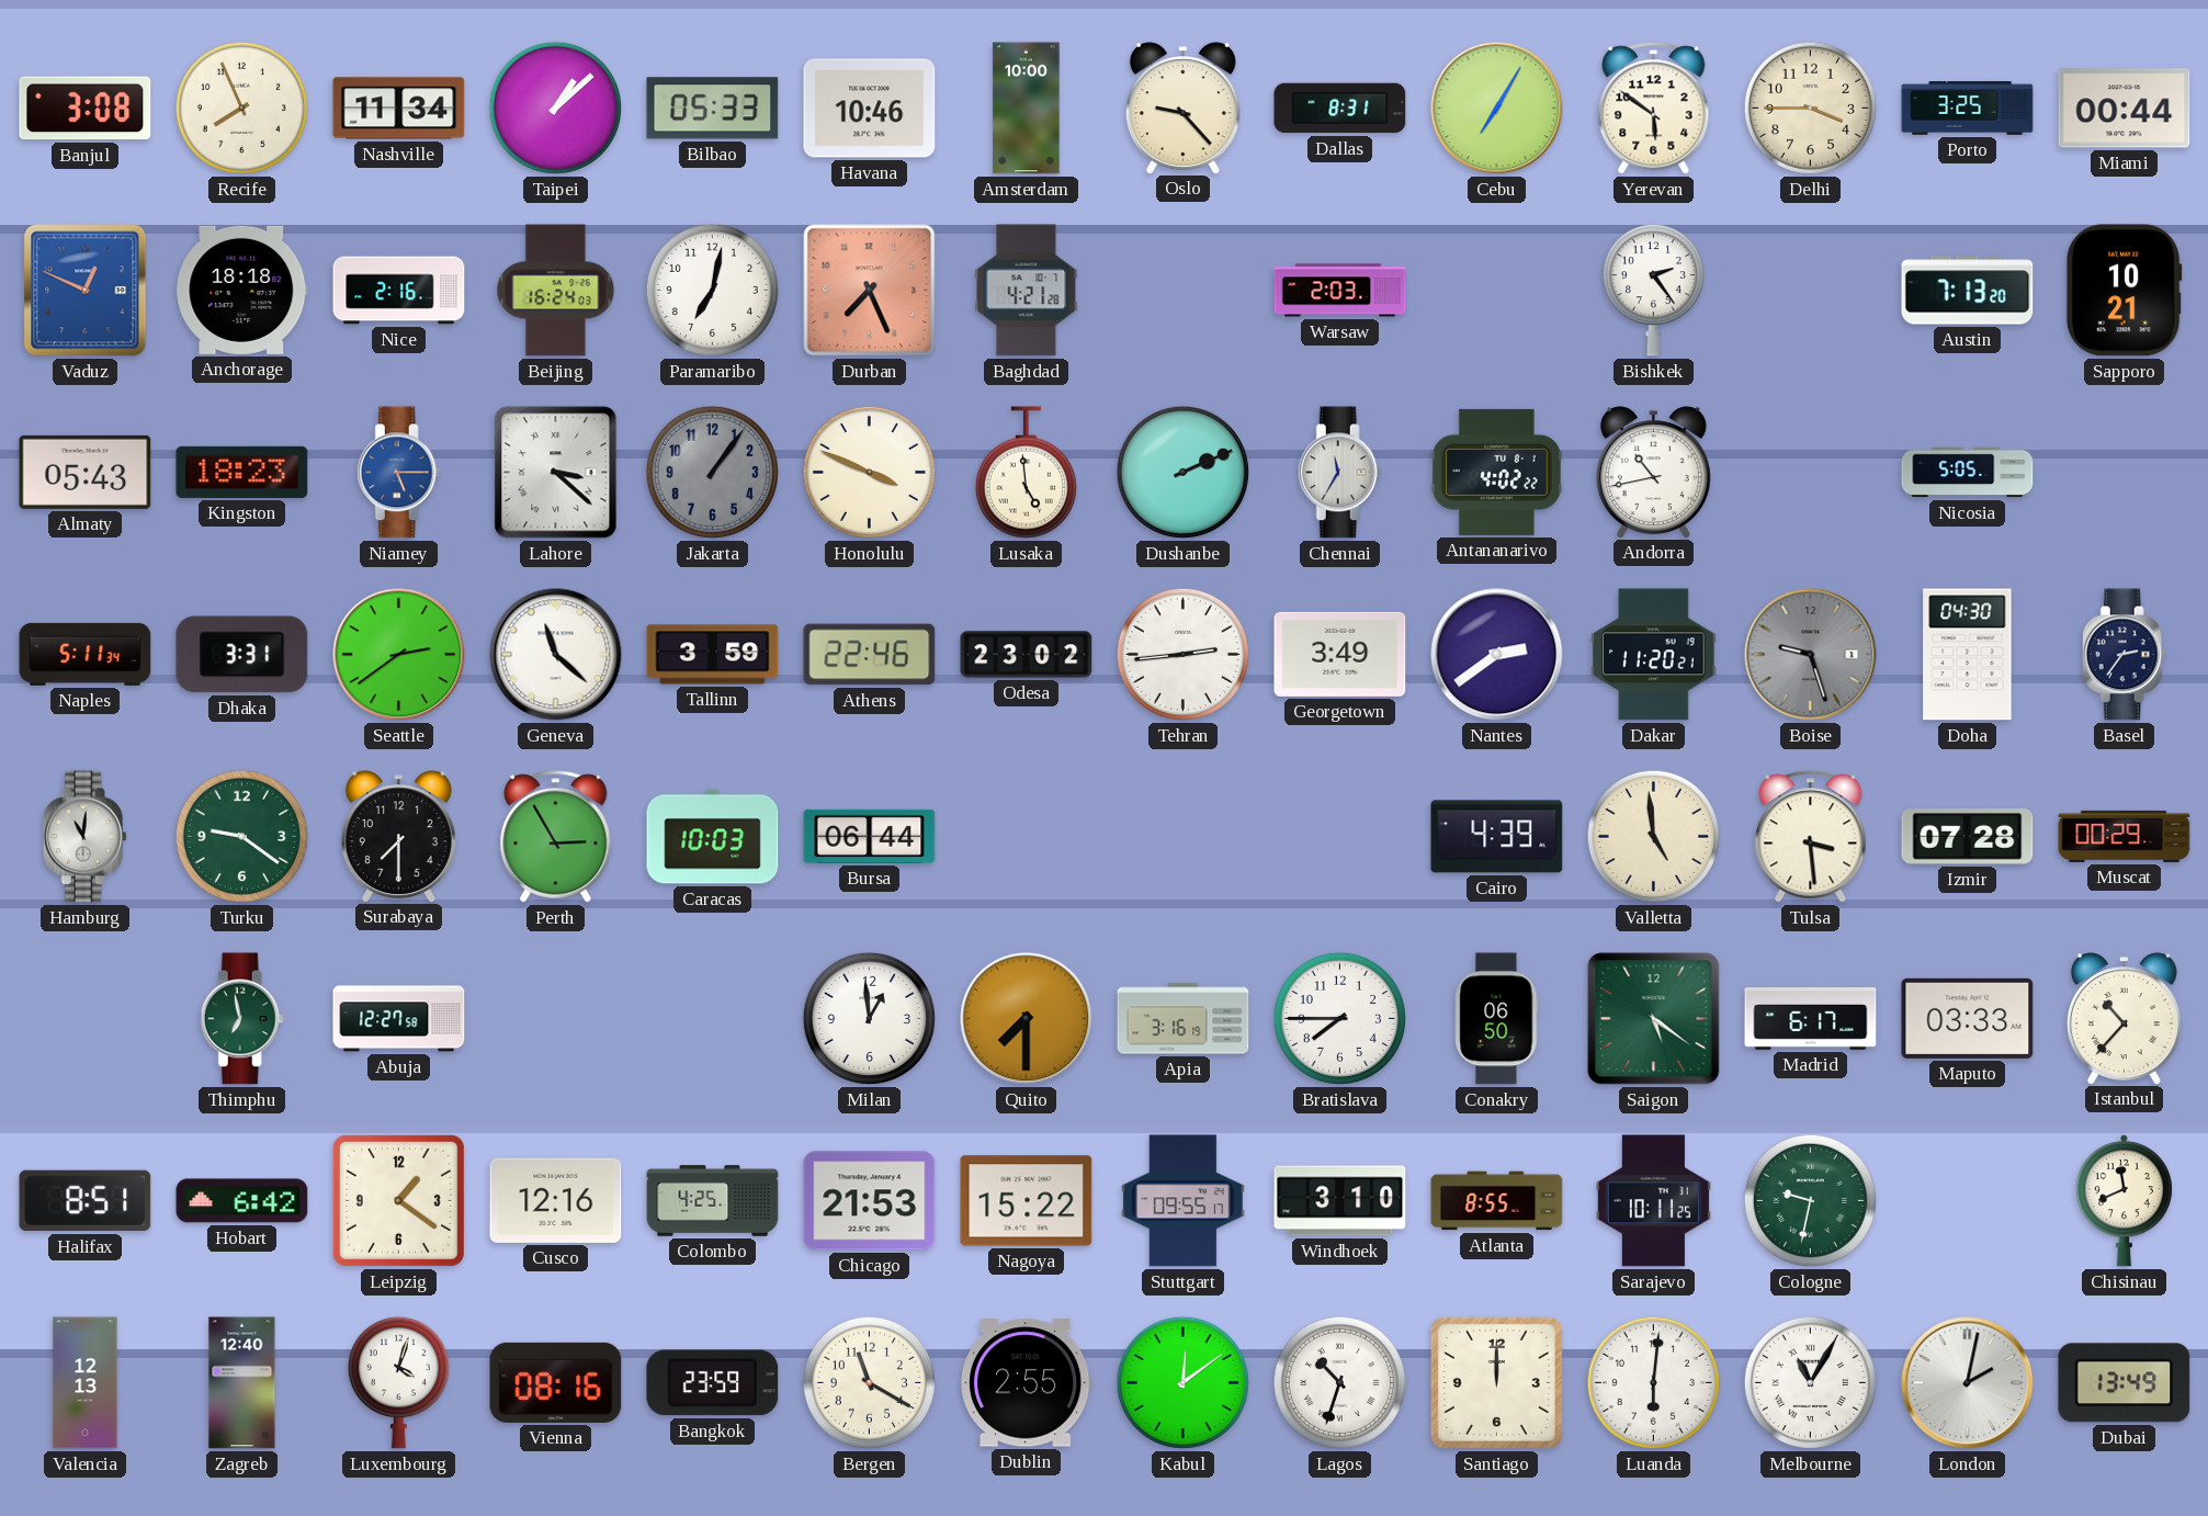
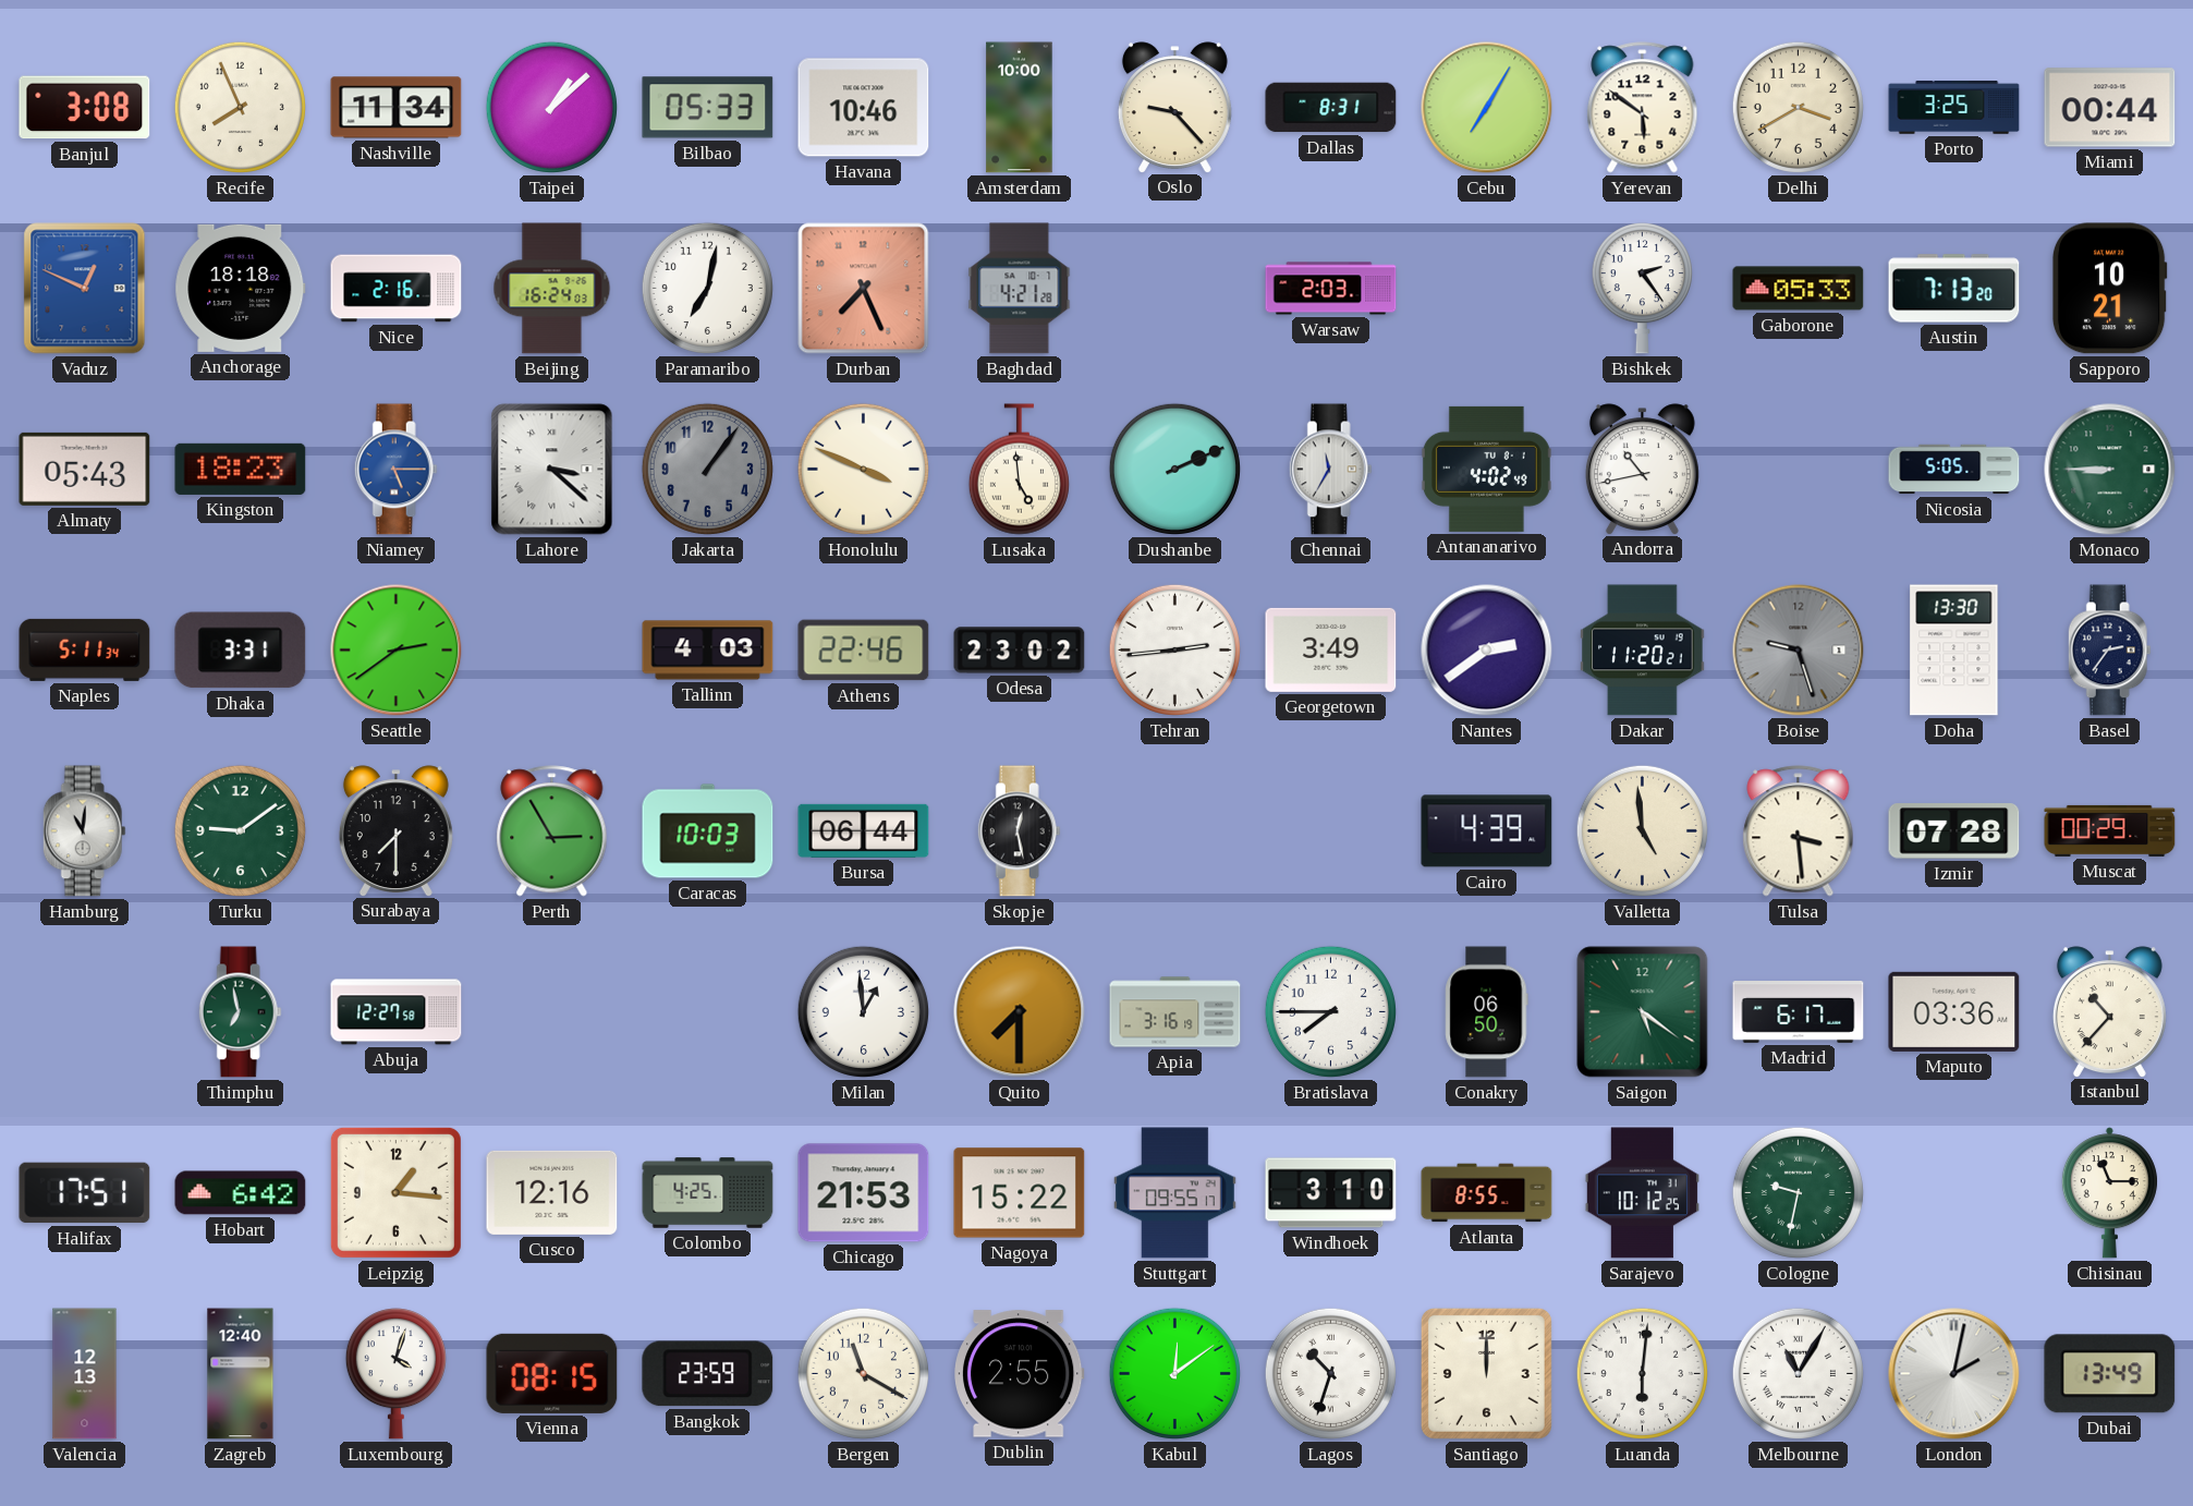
Delhi: 3:45 -> 3:40
Gaborone: none -> 05:33
Antananarivo: 4:02:22 -> 4:02:49
Monaco: none -> 8:45
Geneva: 11:22 -> none
Tallinn: 3:59 -> 4:03
Doha: 04:30 -> 13:30
Turku: 9:21 -> 9:09
Skopje: none -> 12:28
Maputo: 03:33 -> 03:36
Halifax: 8:51 -> 17:51
Leipzig: 1:21 -> 1:16
Sarajevo: 10:11 -> 10:12
Chisinau: 11:41 -> 11:15
Vienna: 08:16 -> 08:15
